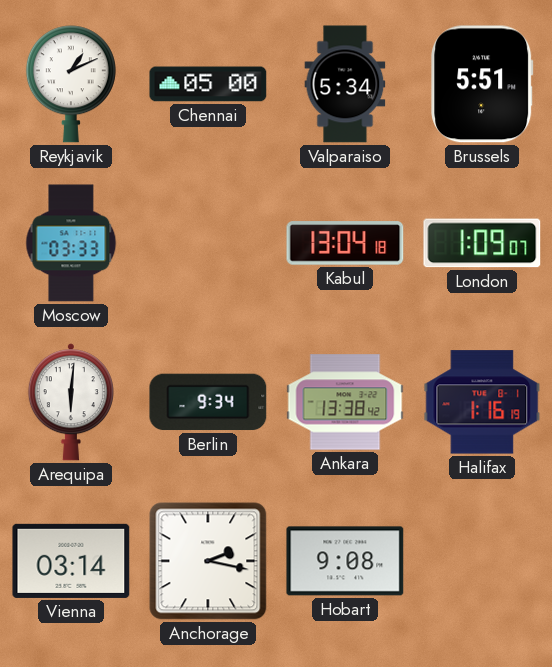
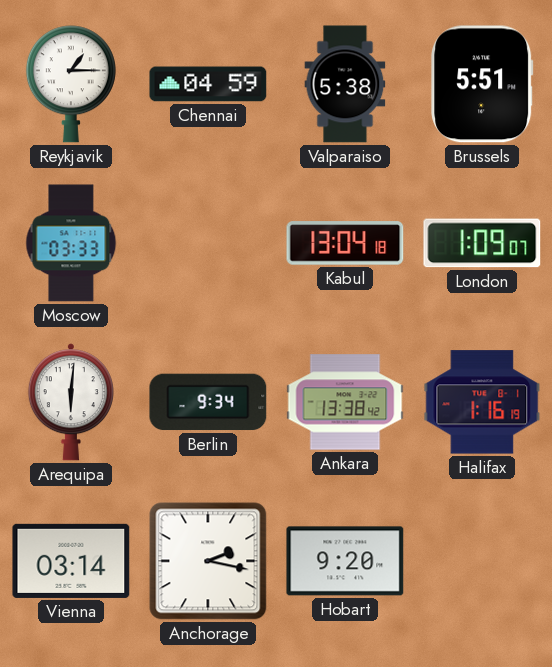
Reykjavik: 1:11 -> 1:15
Chennai: 05:00 -> 04:59
Valparaiso: 5:34 -> 5:38
Hobart: 9:08 -> 9:20
